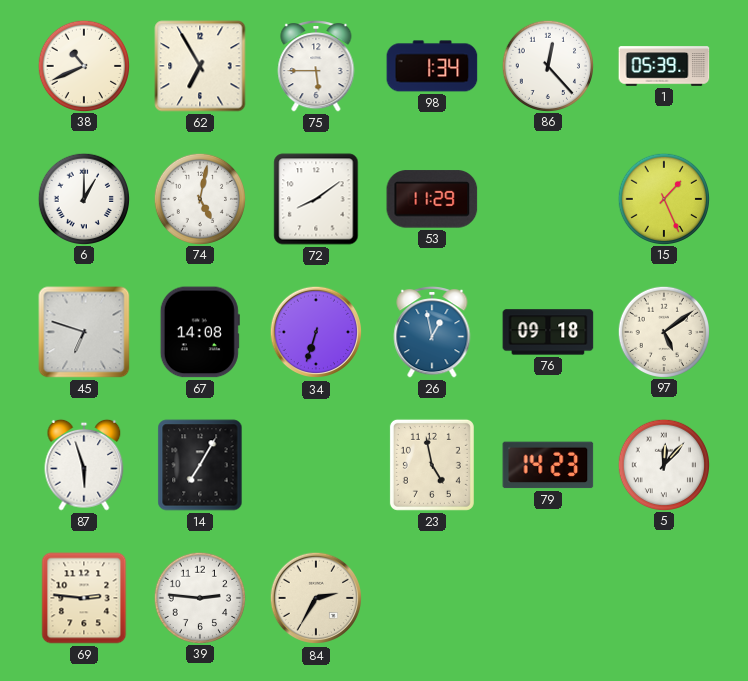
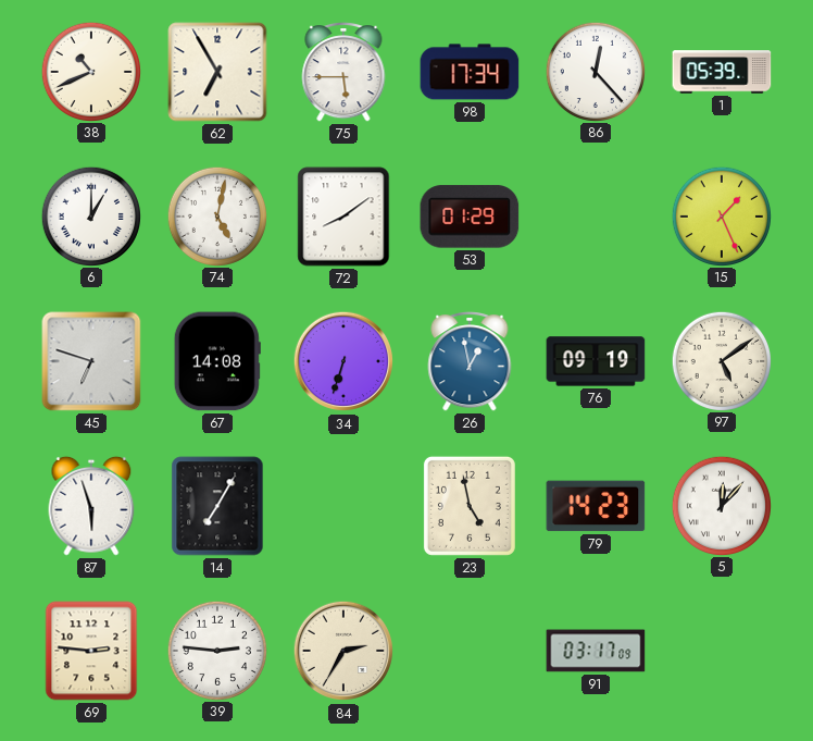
98: 1:34 -> 17:34
53: 11:29 -> 01:29
76: 09:18 -> 09:19
91: none -> 03:17
